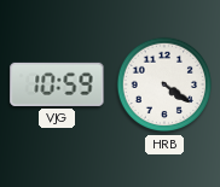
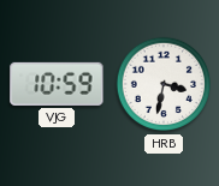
HRB: 4:21 -> 3:32
